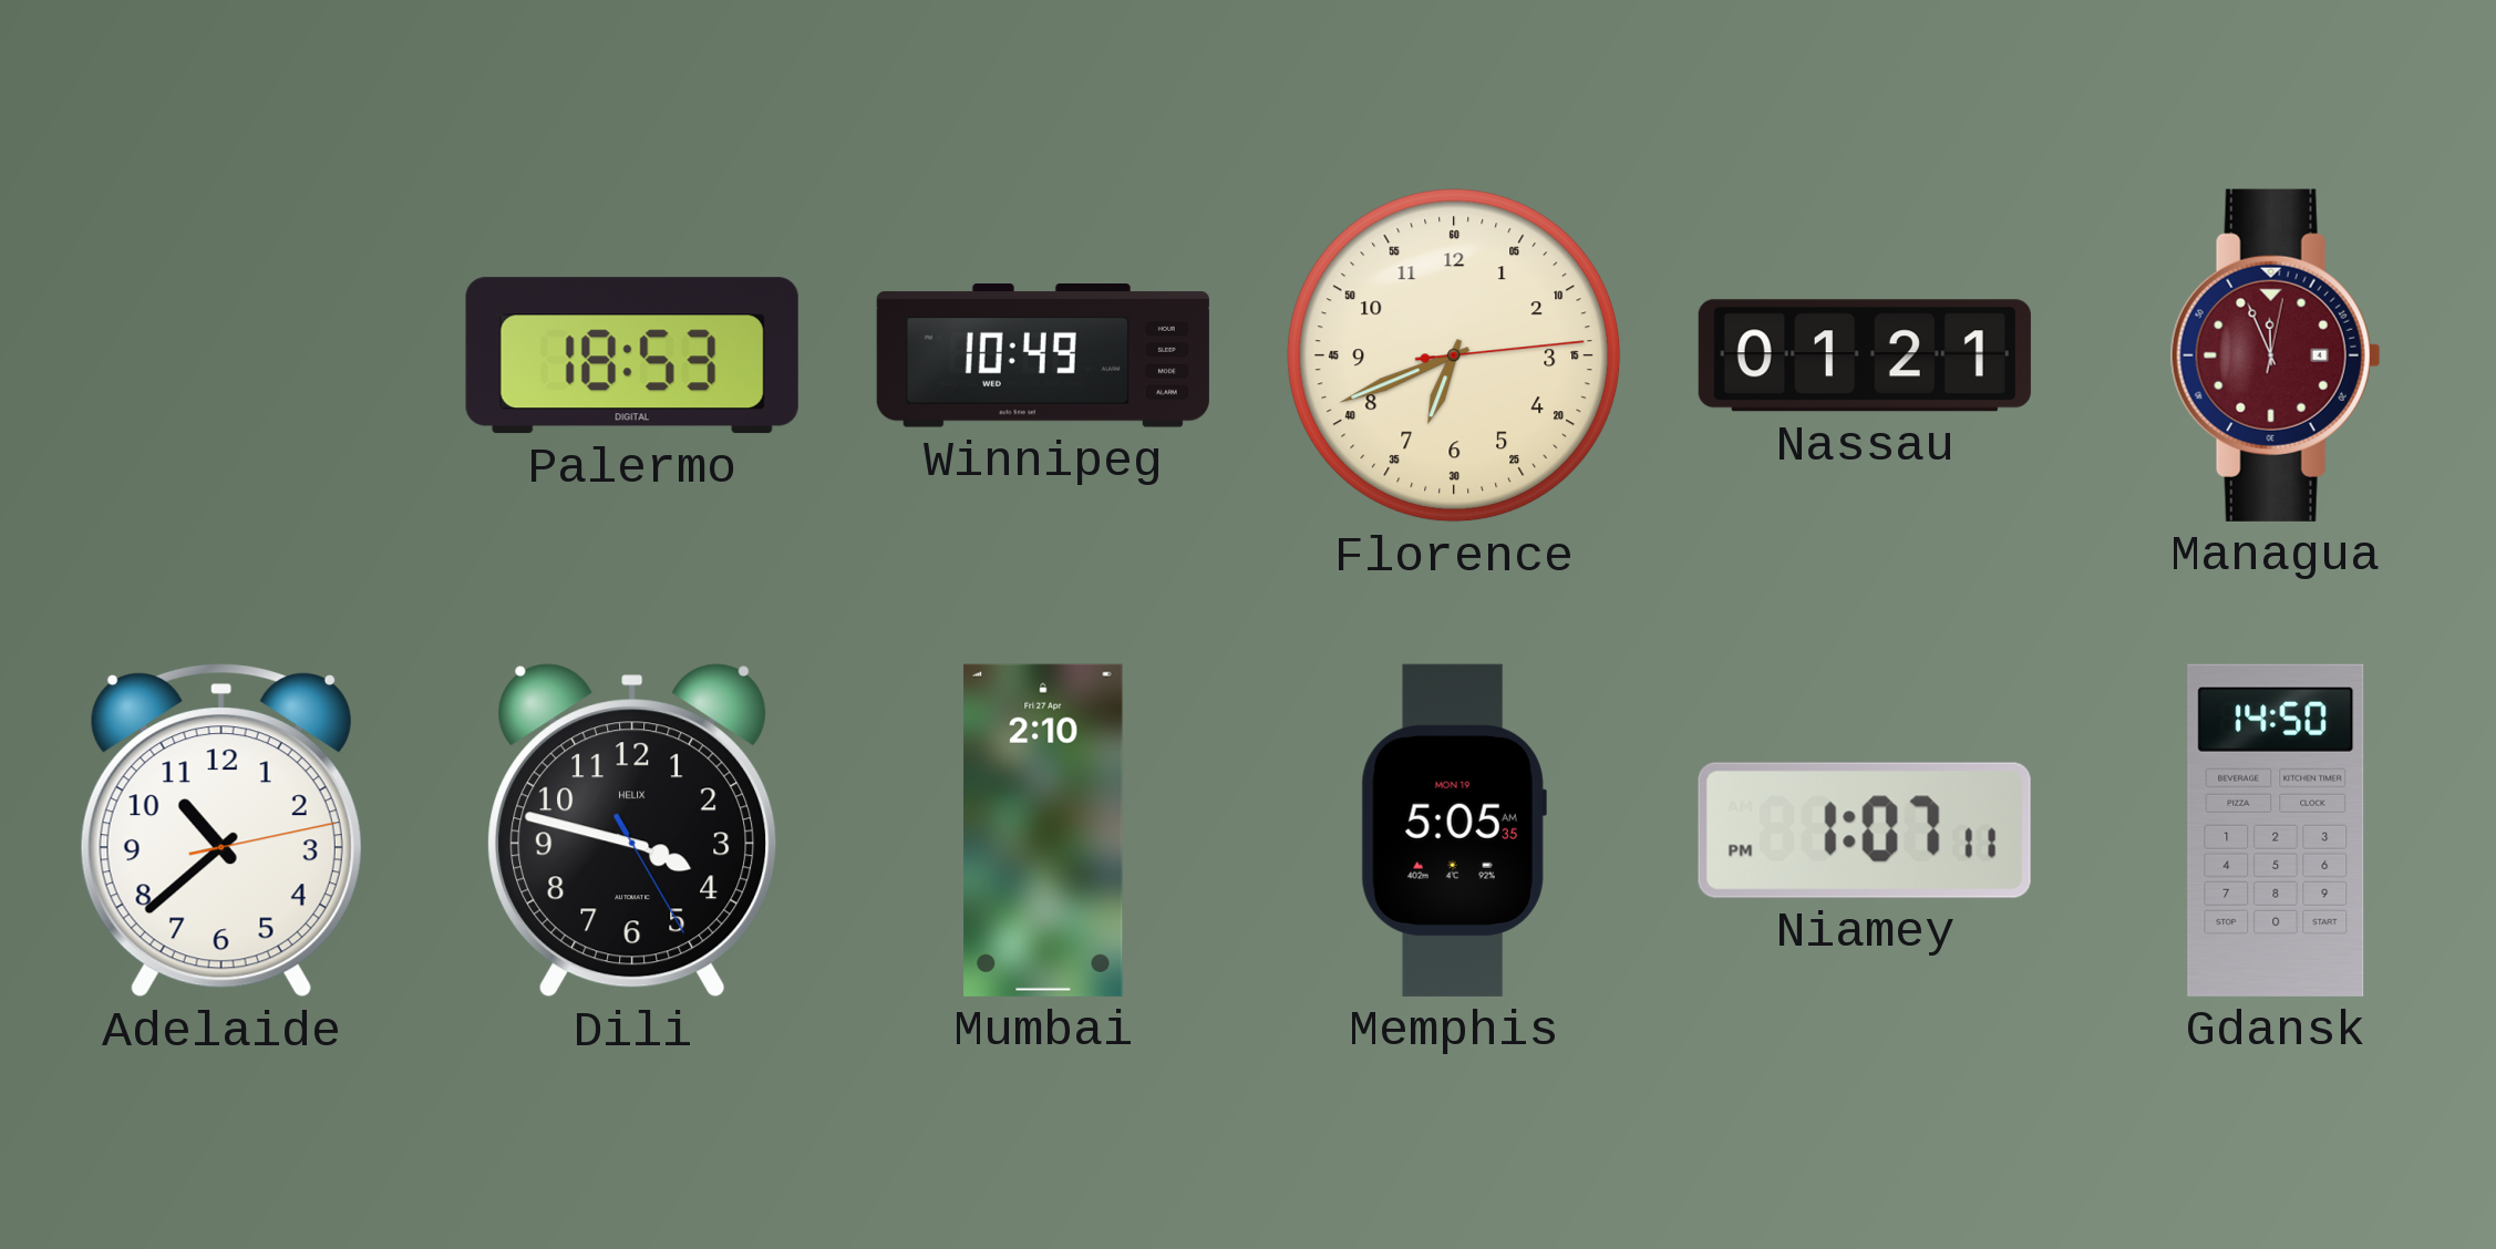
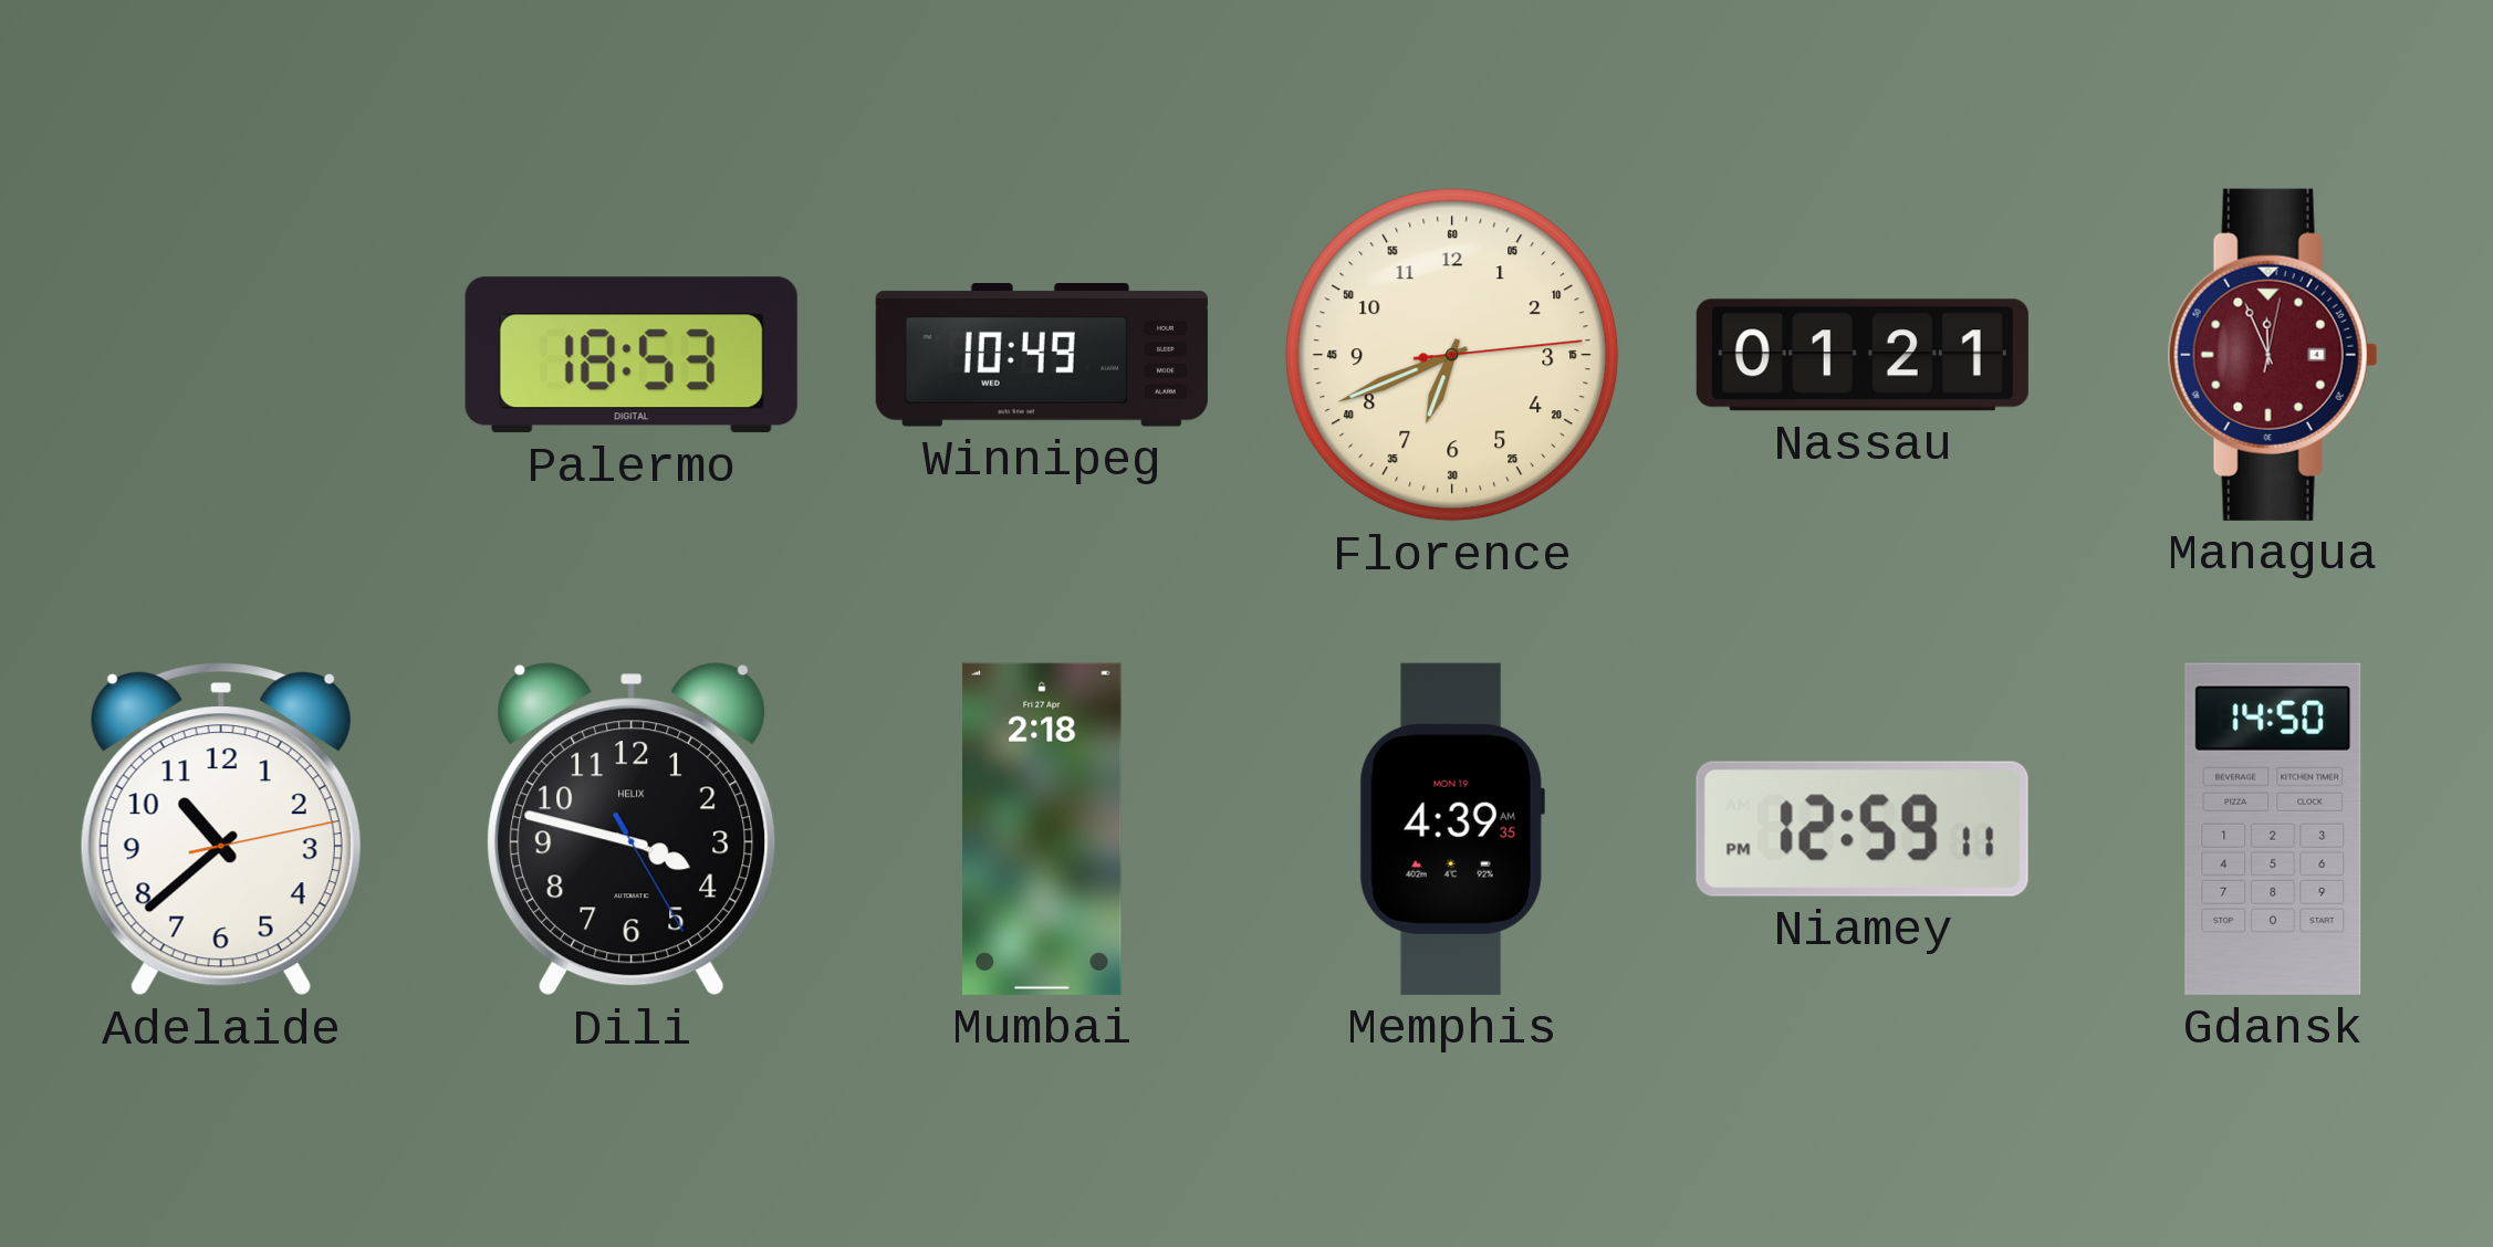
Mumbai: 2:10 -> 2:18
Memphis: 5:05 -> 4:39
Niamey: 1:07 -> 12:59
